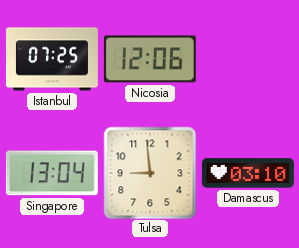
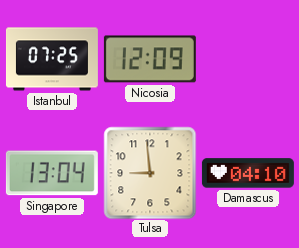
Nicosia: 12:06 -> 12:09
Damascus: 03:10 -> 04:10
